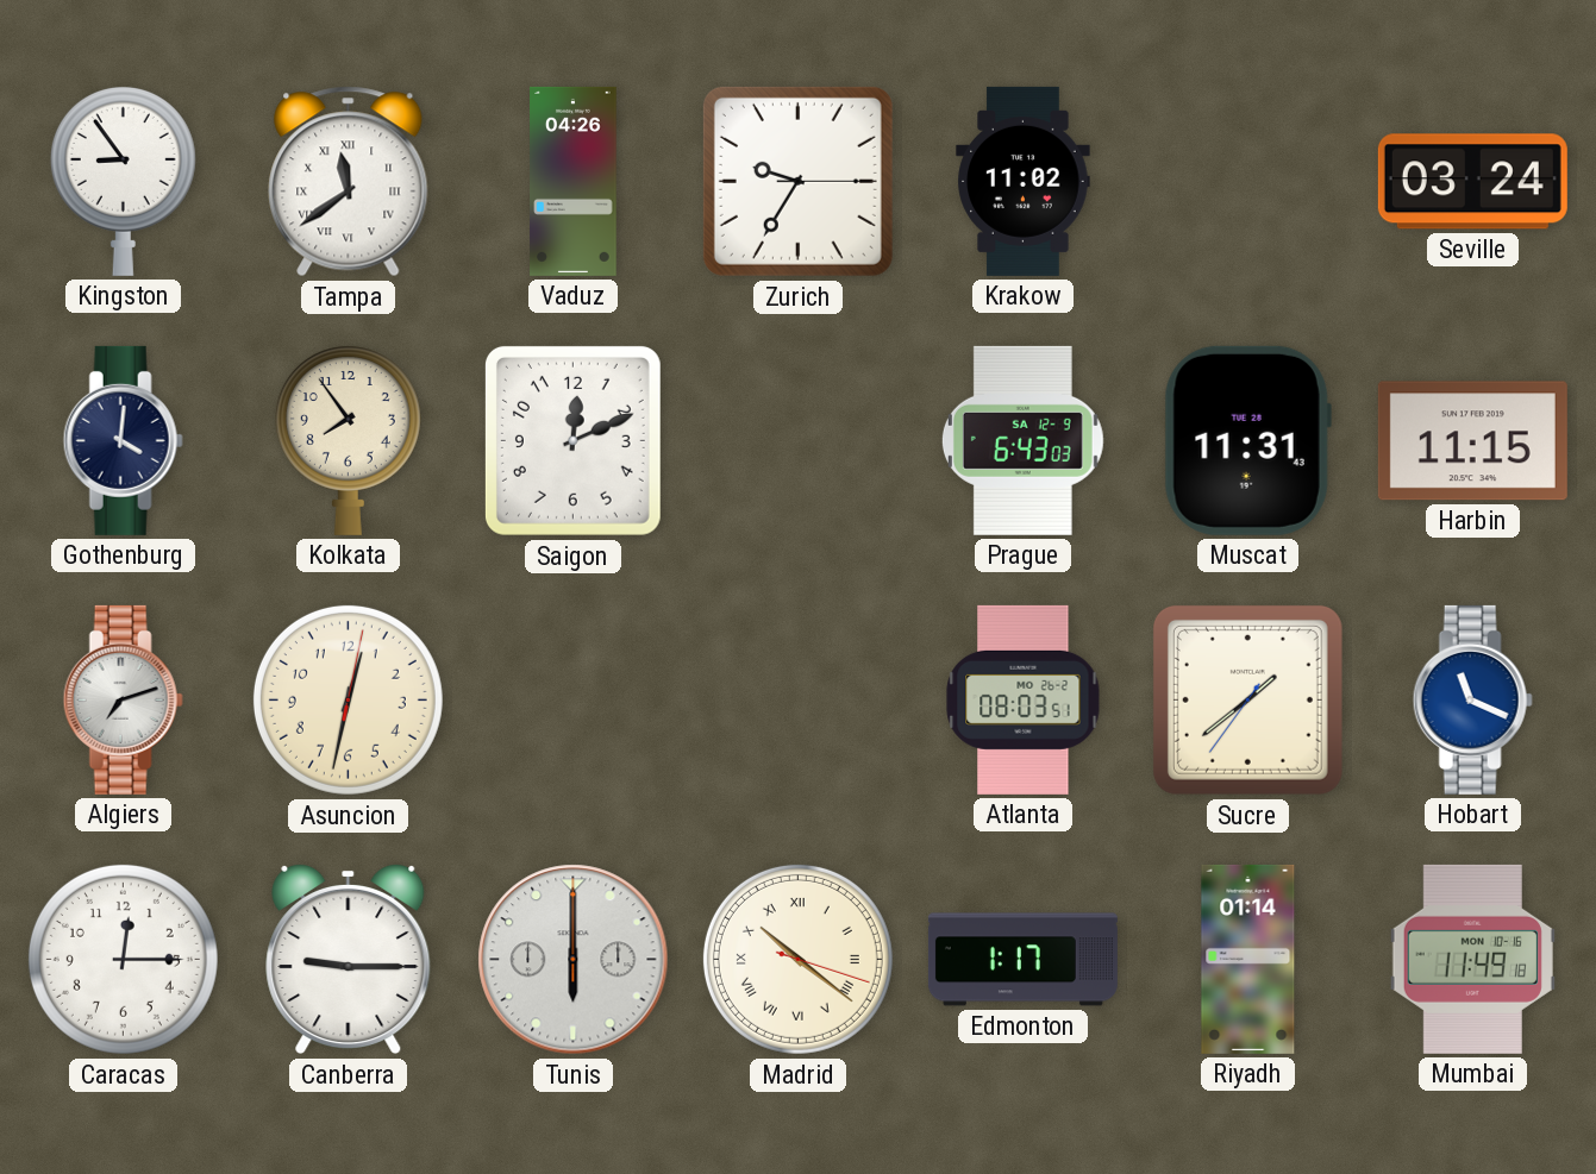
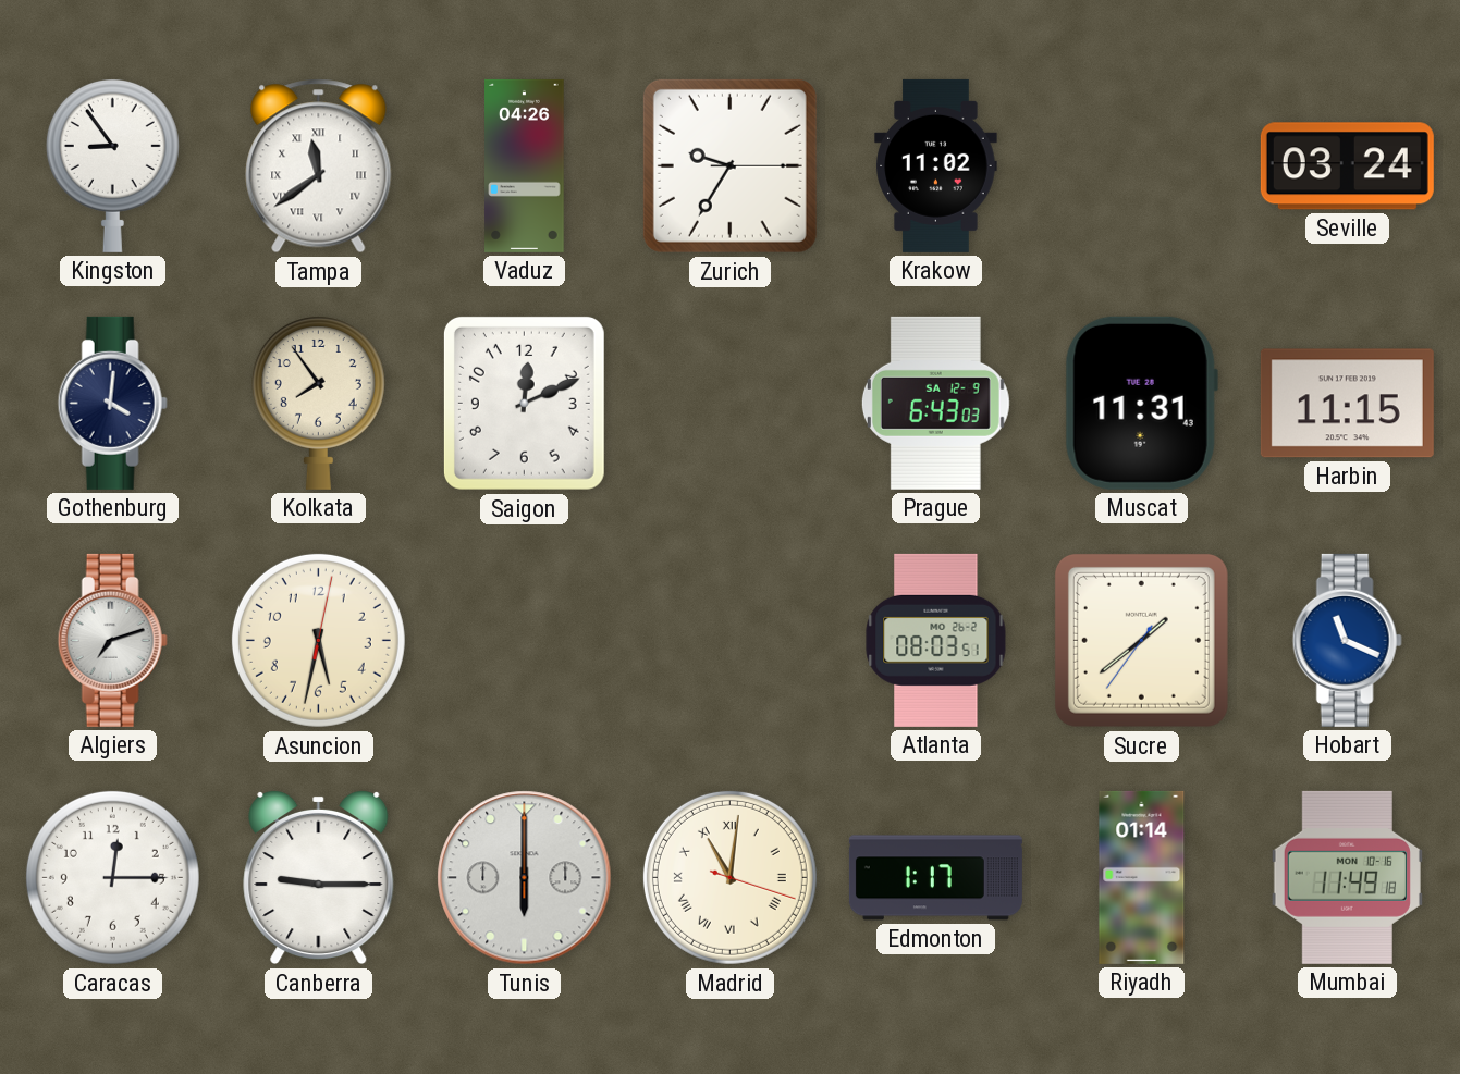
Asuncion: 12:32 -> 5:32
Madrid: 10:21 -> 11:01
